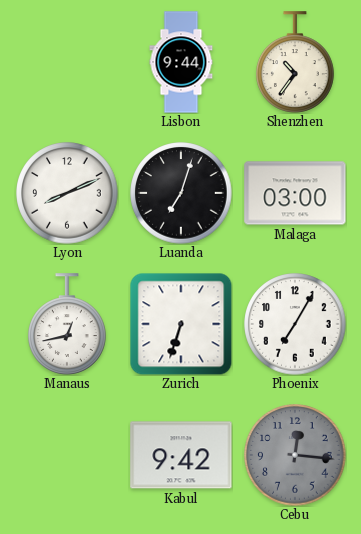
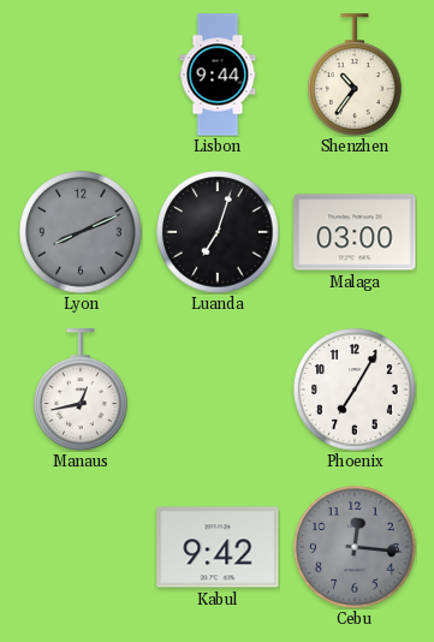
Lyon dial: white -> grey
Zurich: 6:33 -> none
